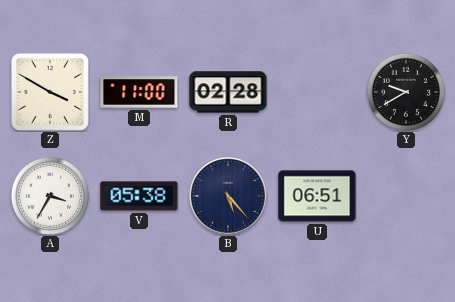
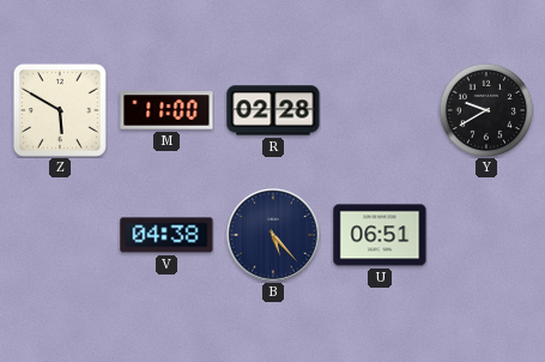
Z: 3:50 -> 5:50
A: 3:35 -> none
V: 05:38 -> 04:38
